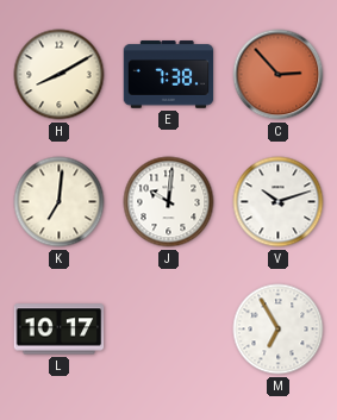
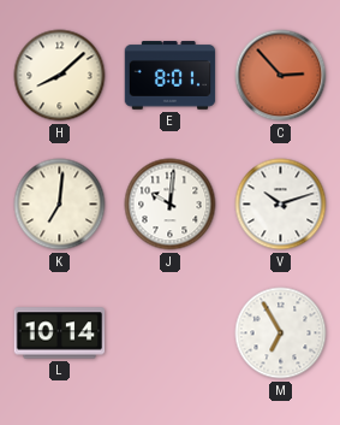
H: 8:10 -> 8:08
E: 7:38 -> 8:01
L: 10:17 -> 10:14
